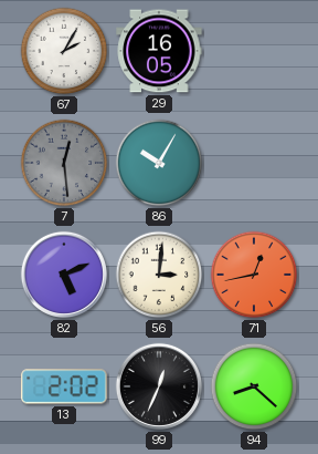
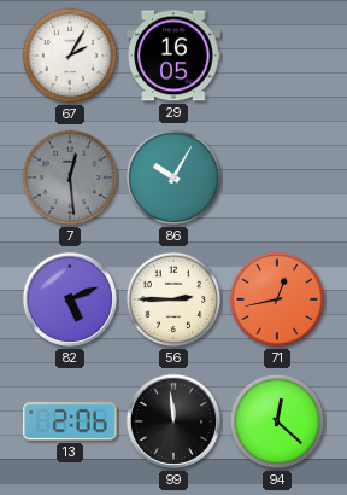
56: 3:01 -> 2:45
13: 2:02 -> 2:06
99: 12:34 -> 11:59
94: 8:22 -> 12:22
